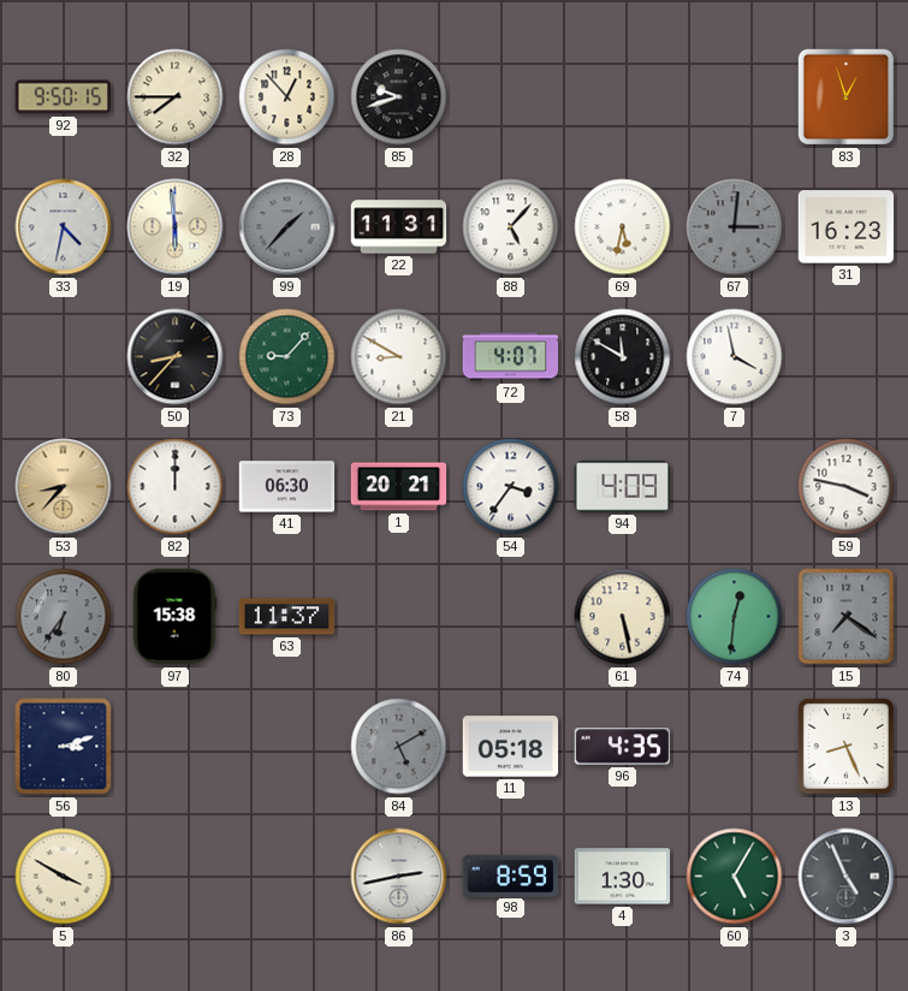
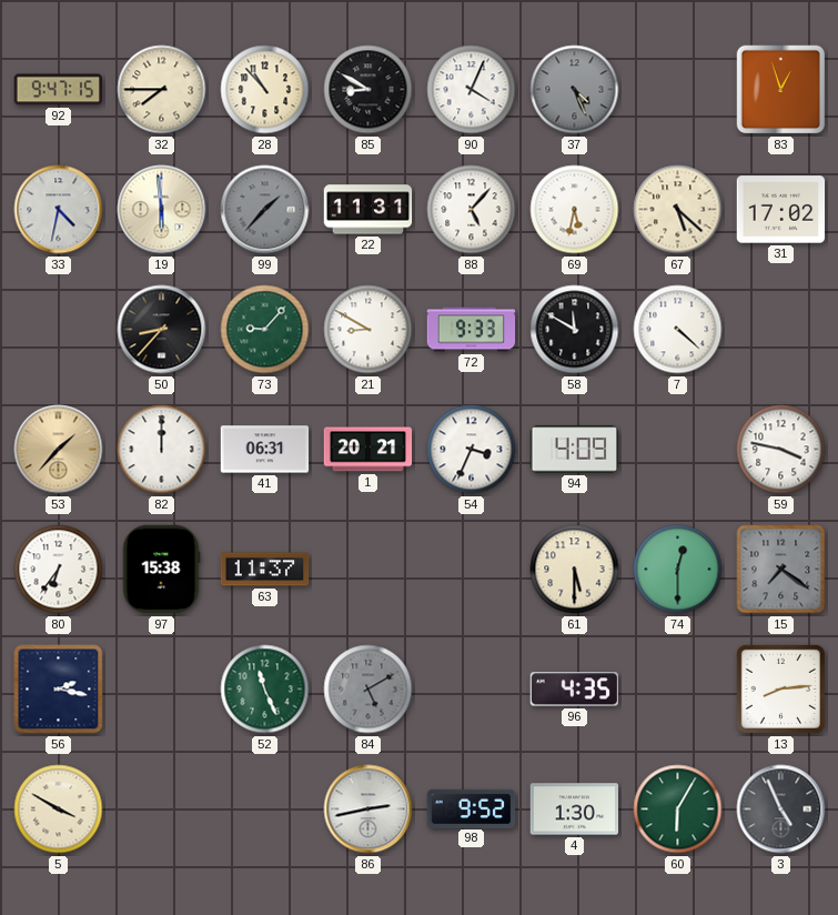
92: 9:50 -> 9:47
28: 12:53 -> 10:53
85: 9:42 -> 8:50
90: none -> 4:04
37: none -> 4:26
67: 3:01 -> 5:22
67 dial: grey -> cream
31: 16:23 -> 17:02
72: 4:07 -> 9:33
7: 3:58 -> 4:22
53: 8:37 -> 1:37
41: 06:30 -> 06:31
54: 3:36 -> 3:34
80 dial: grey -> white
61: 5:28 -> 5:30
74: 12:31 -> 12:30
56: 3:12 -> 2:17
52: none -> 11:26
11: 05:18 -> none
13: 8:26 -> 8:14
98: 8:59 -> 9:52
60: 5:05 -> 6:05
